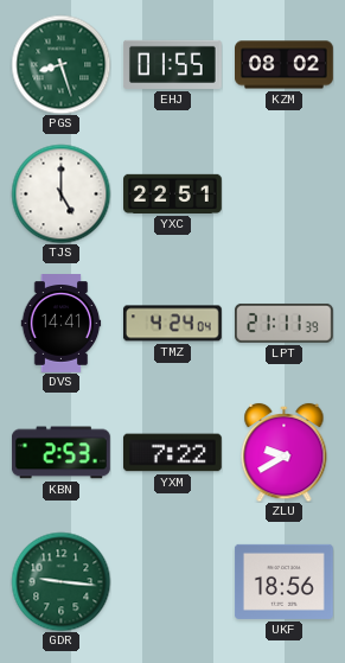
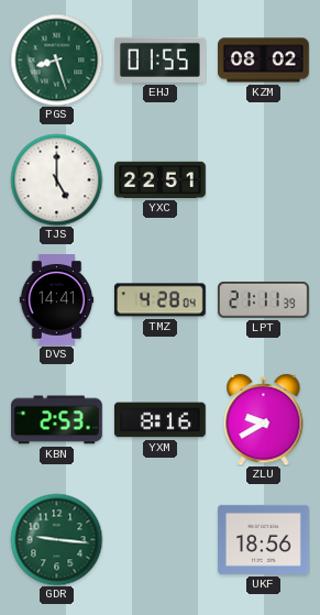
TMZ: 4:24 -> 4:28
YXM: 7:22 -> 8:16
